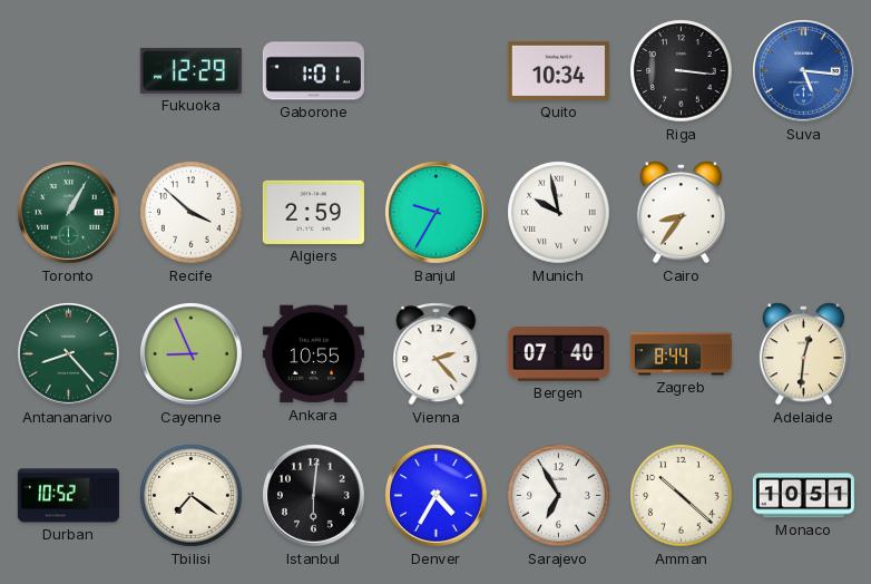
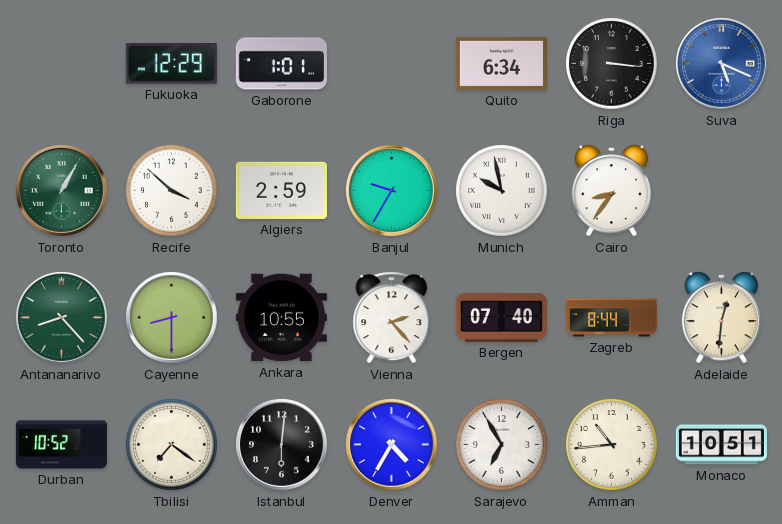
Quito: 10:34 -> 6:34
Suva: 5:16 -> 5:19
Cayenne: 8:56 -> 8:30
Amman: 10:22 -> 10:44
